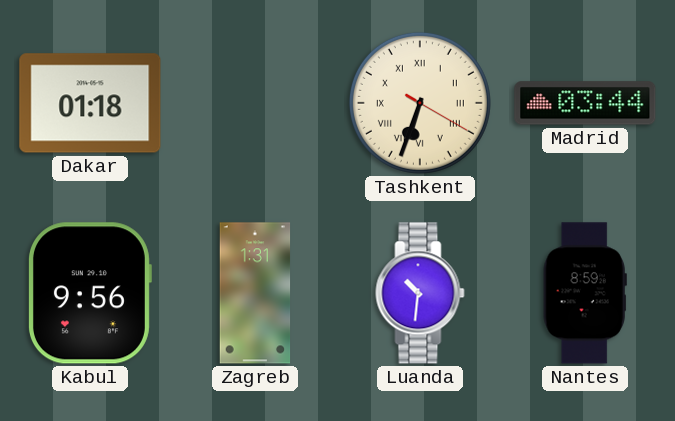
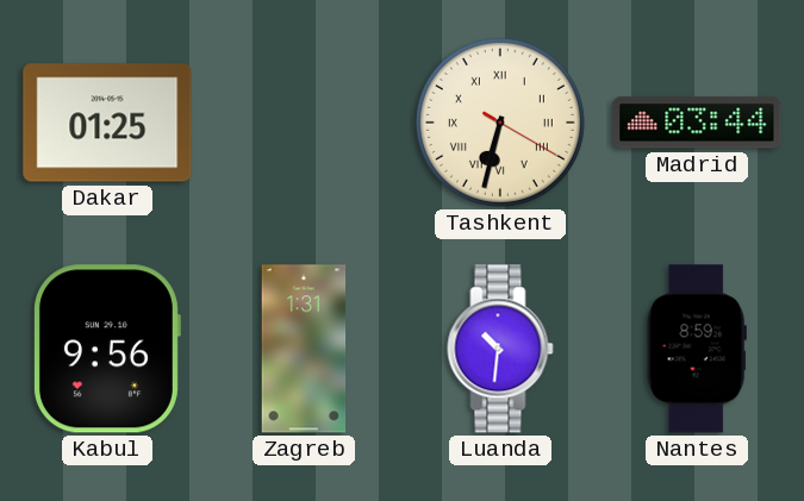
Dakar: 01:18 -> 01:25
Tashkent: 6:33 -> 6:32
